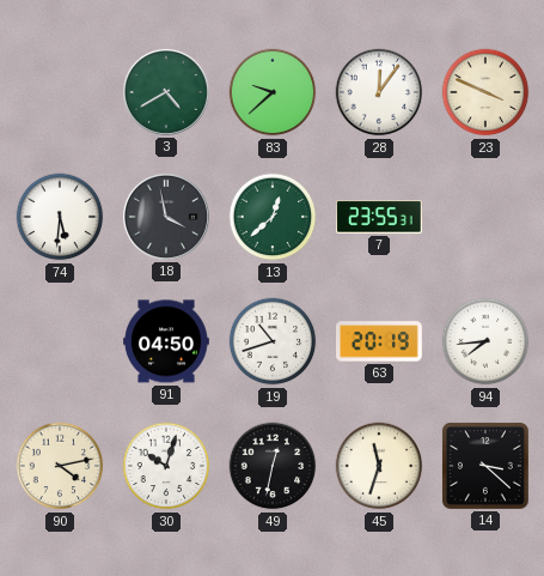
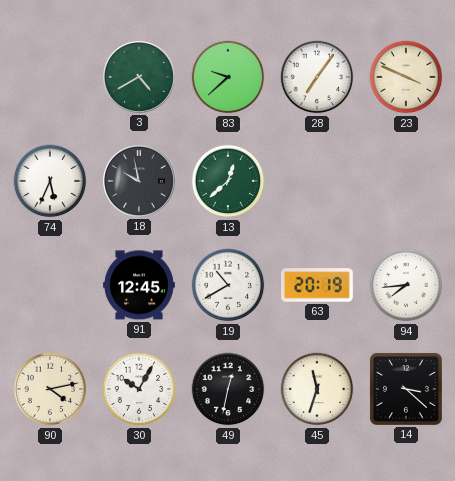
28: 12:06 -> 7:06
74: 5:31 -> 5:34
18: 3:58 -> 9:58
7: 23:55 -> none
91: 04:50 -> 12:45
19: 10:42 -> 10:40
30: 10:03 -> 10:05
